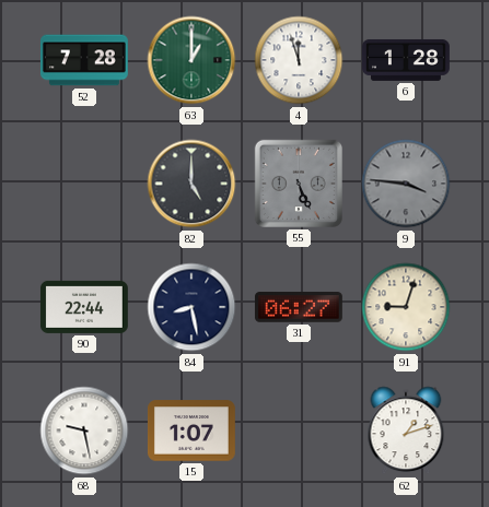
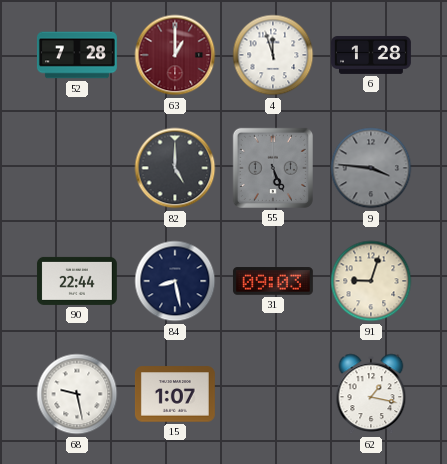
63 dial: green -> burgundy
31: 06:27 -> 09:03
62: 1:12 -> 1:17
